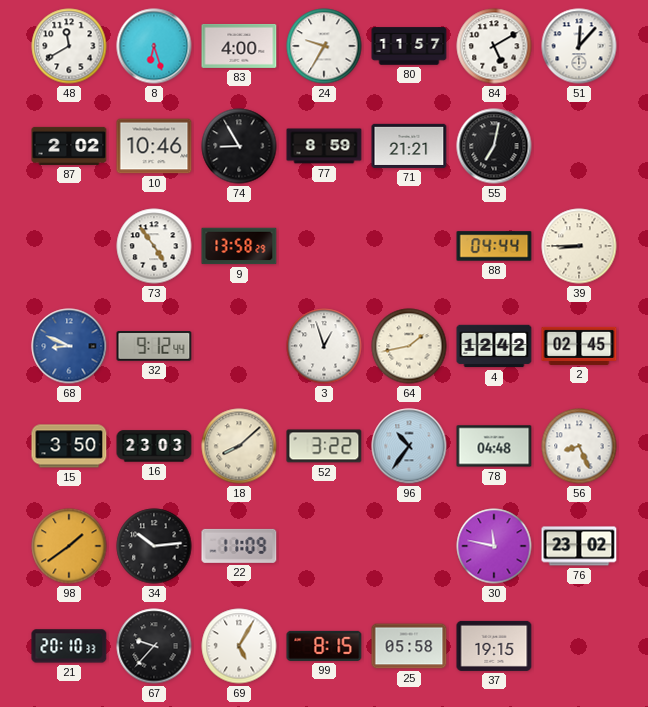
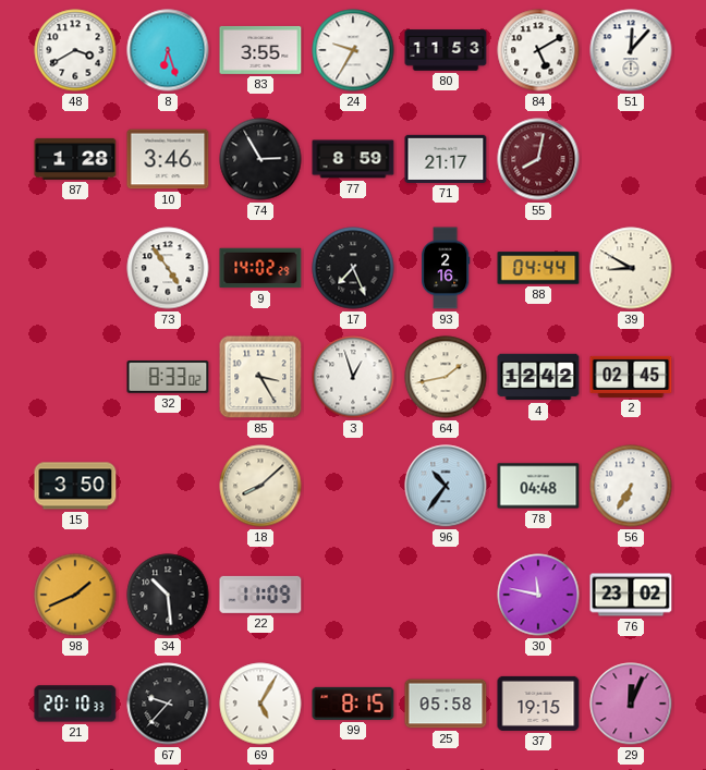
48: 11:40 -> 3:40
83: 4:00 -> 3:55
80: 11:57 -> 11:53
87: 2:02 -> 1:28
10: 10:46 -> 3:46
74: 8:55 -> 2:55
71: 21:21 -> 21:17
55: 7:02 -> 8:02
55 dial: black -> burgundy
9: 13:58 -> 14:02
17: none -> 7:26
93: none -> 2:16
39: 8:45 -> 8:50
68: 8:49 -> none
32: 9:12 -> 8:33
85: none -> 3:25
16: 23:03 -> none
52: 3:22 -> none
56: 8:26 -> 6:35
98: 1:39 -> 1:41
34: 10:14 -> 10:29
29: none -> 12:04
